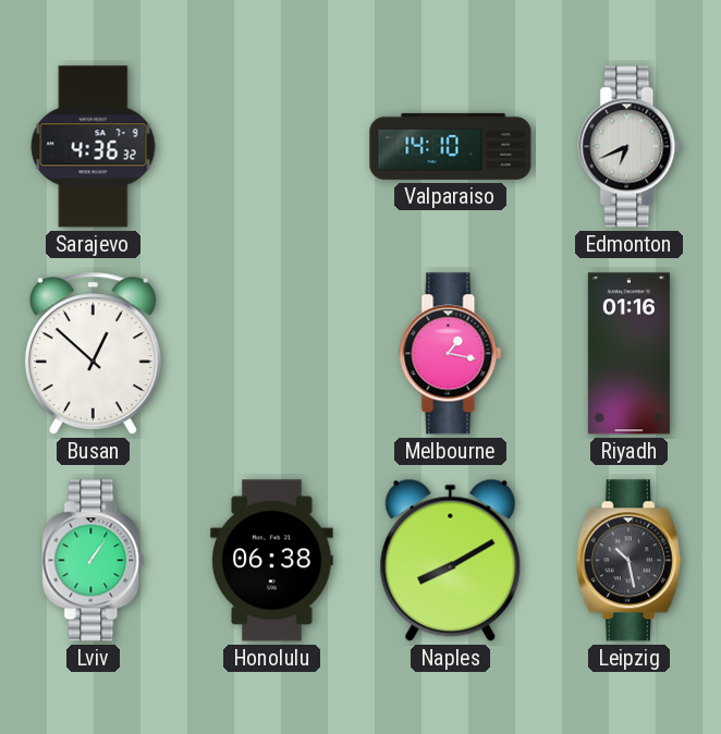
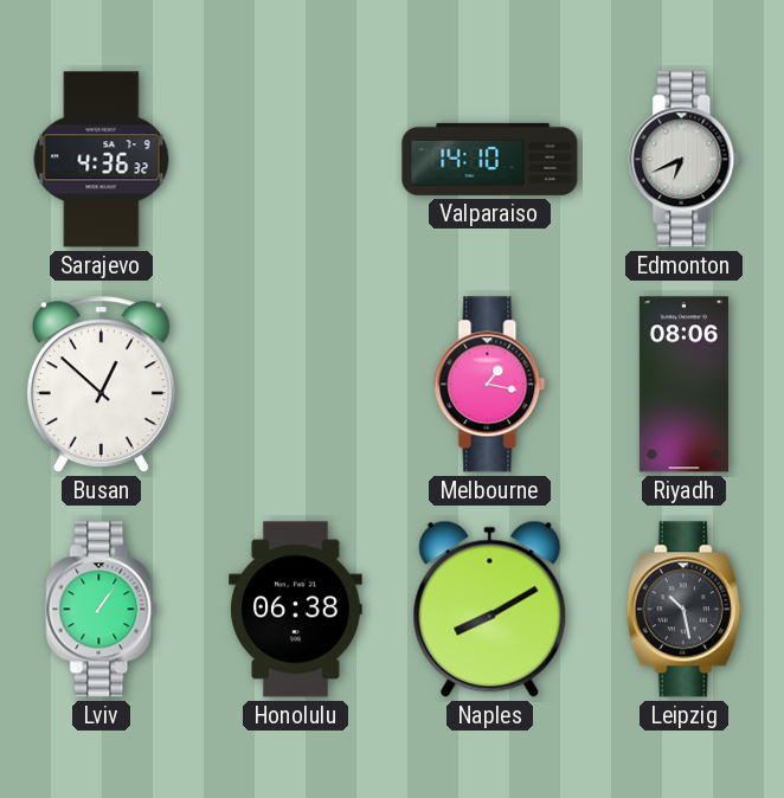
Riyadh: 01:16 -> 08:06
